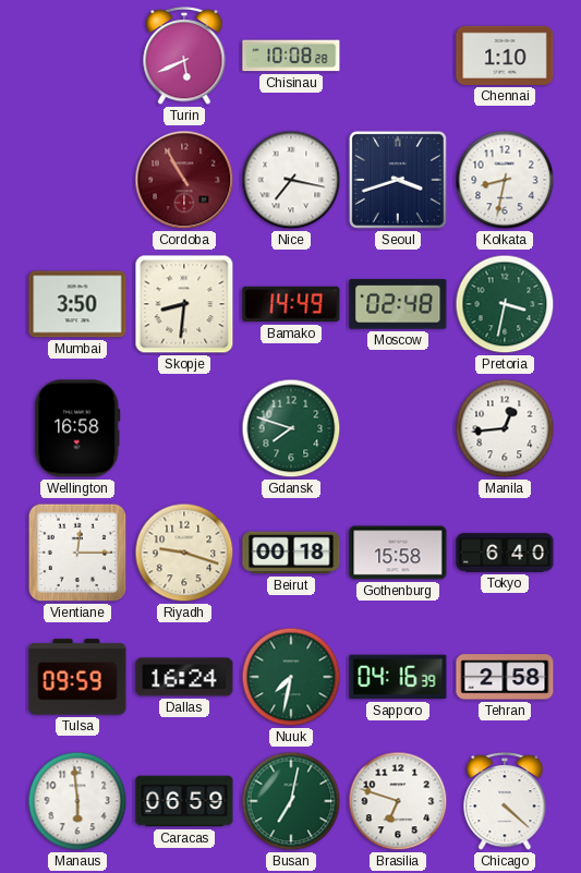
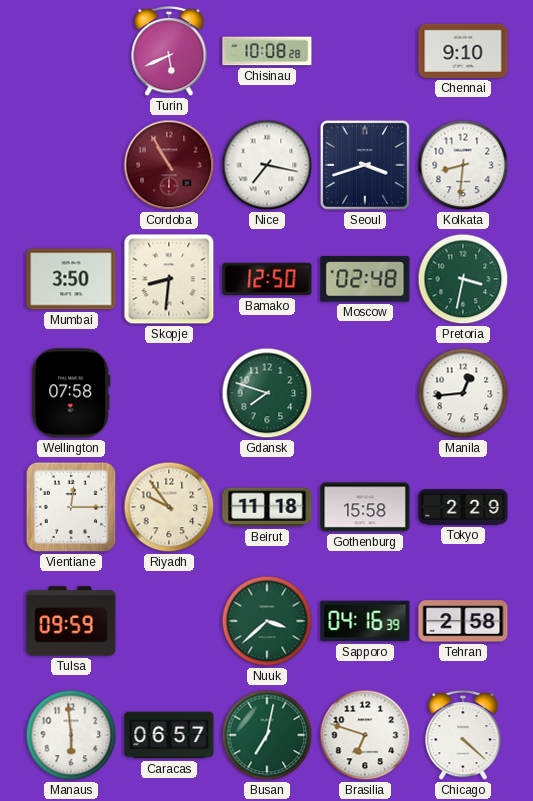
Chennai: 1:10 -> 9:10
Kolkata: 8:32 -> 8:31
Bamako: 14:49 -> 12:50
Wellington: 16:58 -> 07:58
Riyadh: 9:18 -> 9:54
Beirut: 00:18 -> 11:18
Tokyo: 6:40 -> 2:29
Dallas: 16:24 -> none
Nuuk: 7:32 -> 3:38
Caracas: 06:59 -> 06:57
